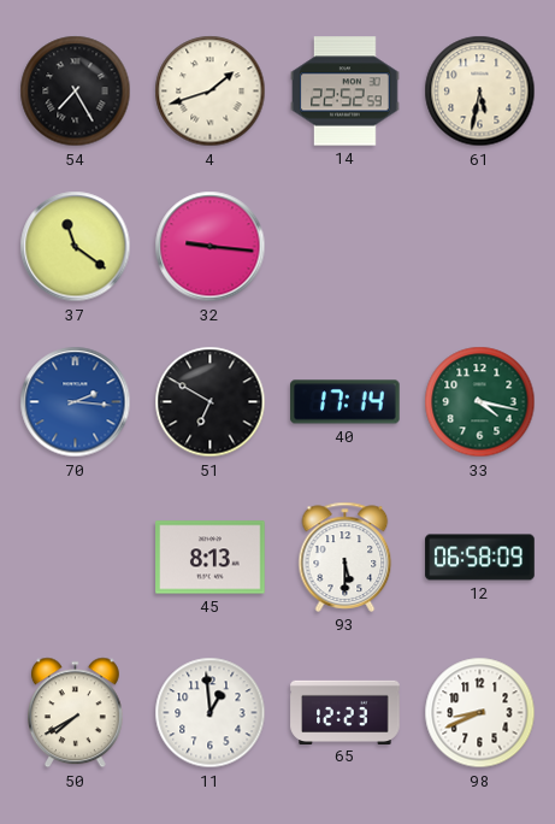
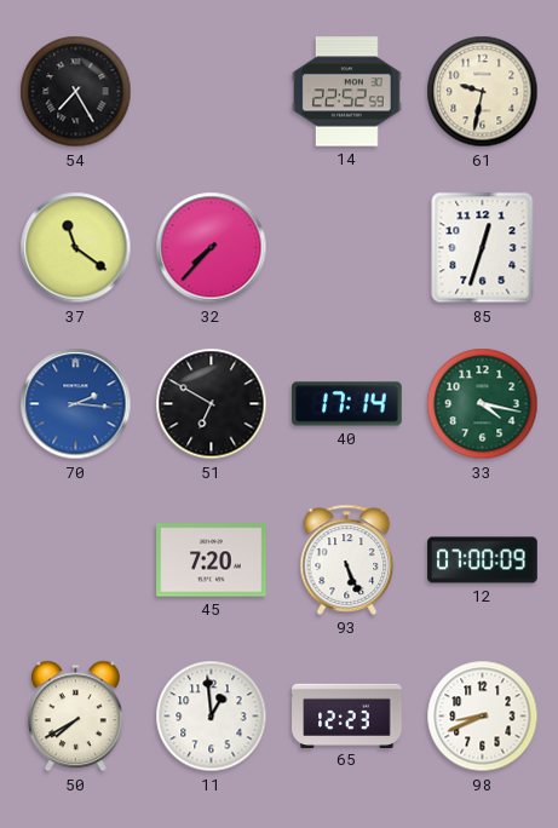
4: 1:42 -> none
61: 5:32 -> 9:32
32: 9:16 -> 7:37
85: none -> 12:33
45: 8:13 -> 7:20
93: 5:30 -> 5:26
12: 06:58 -> 07:00
